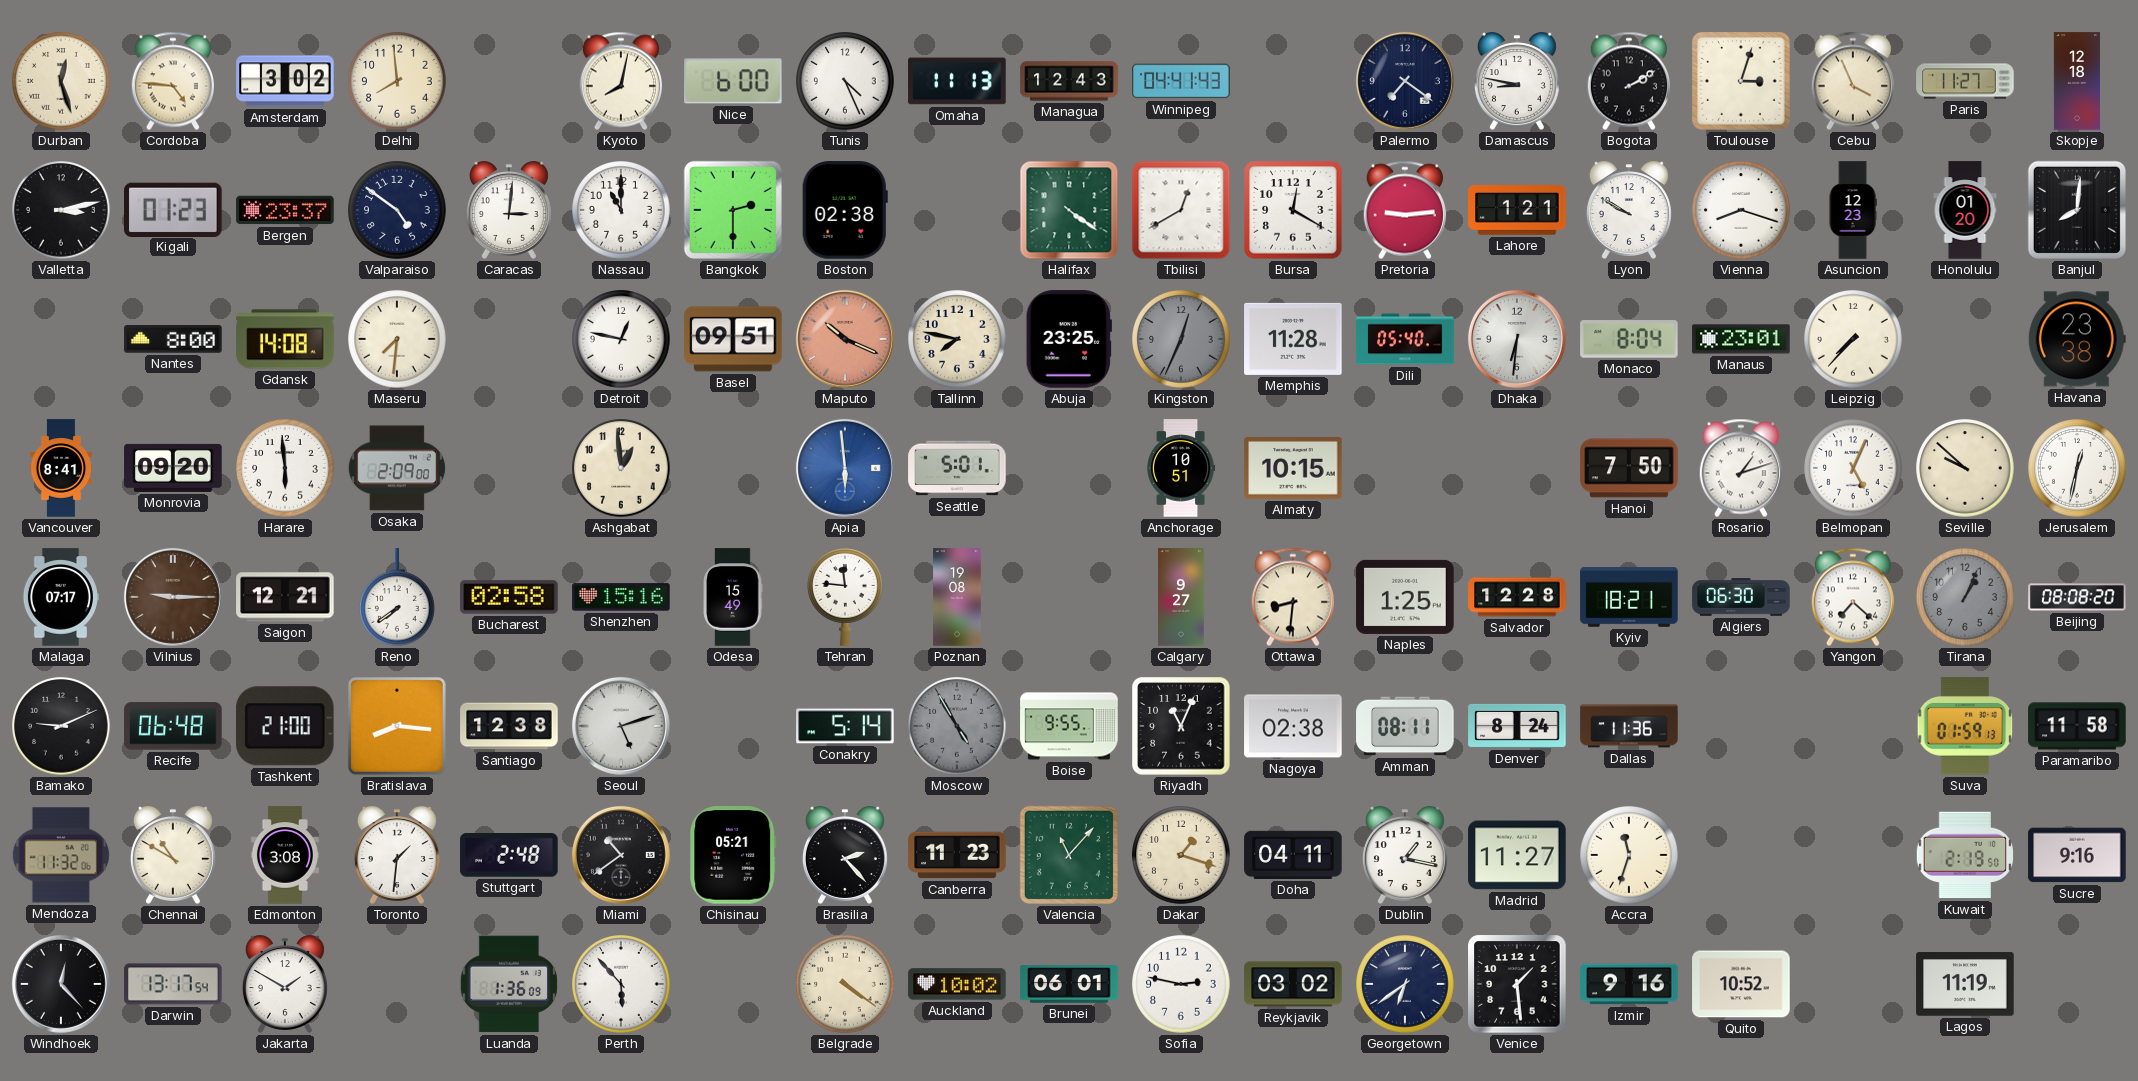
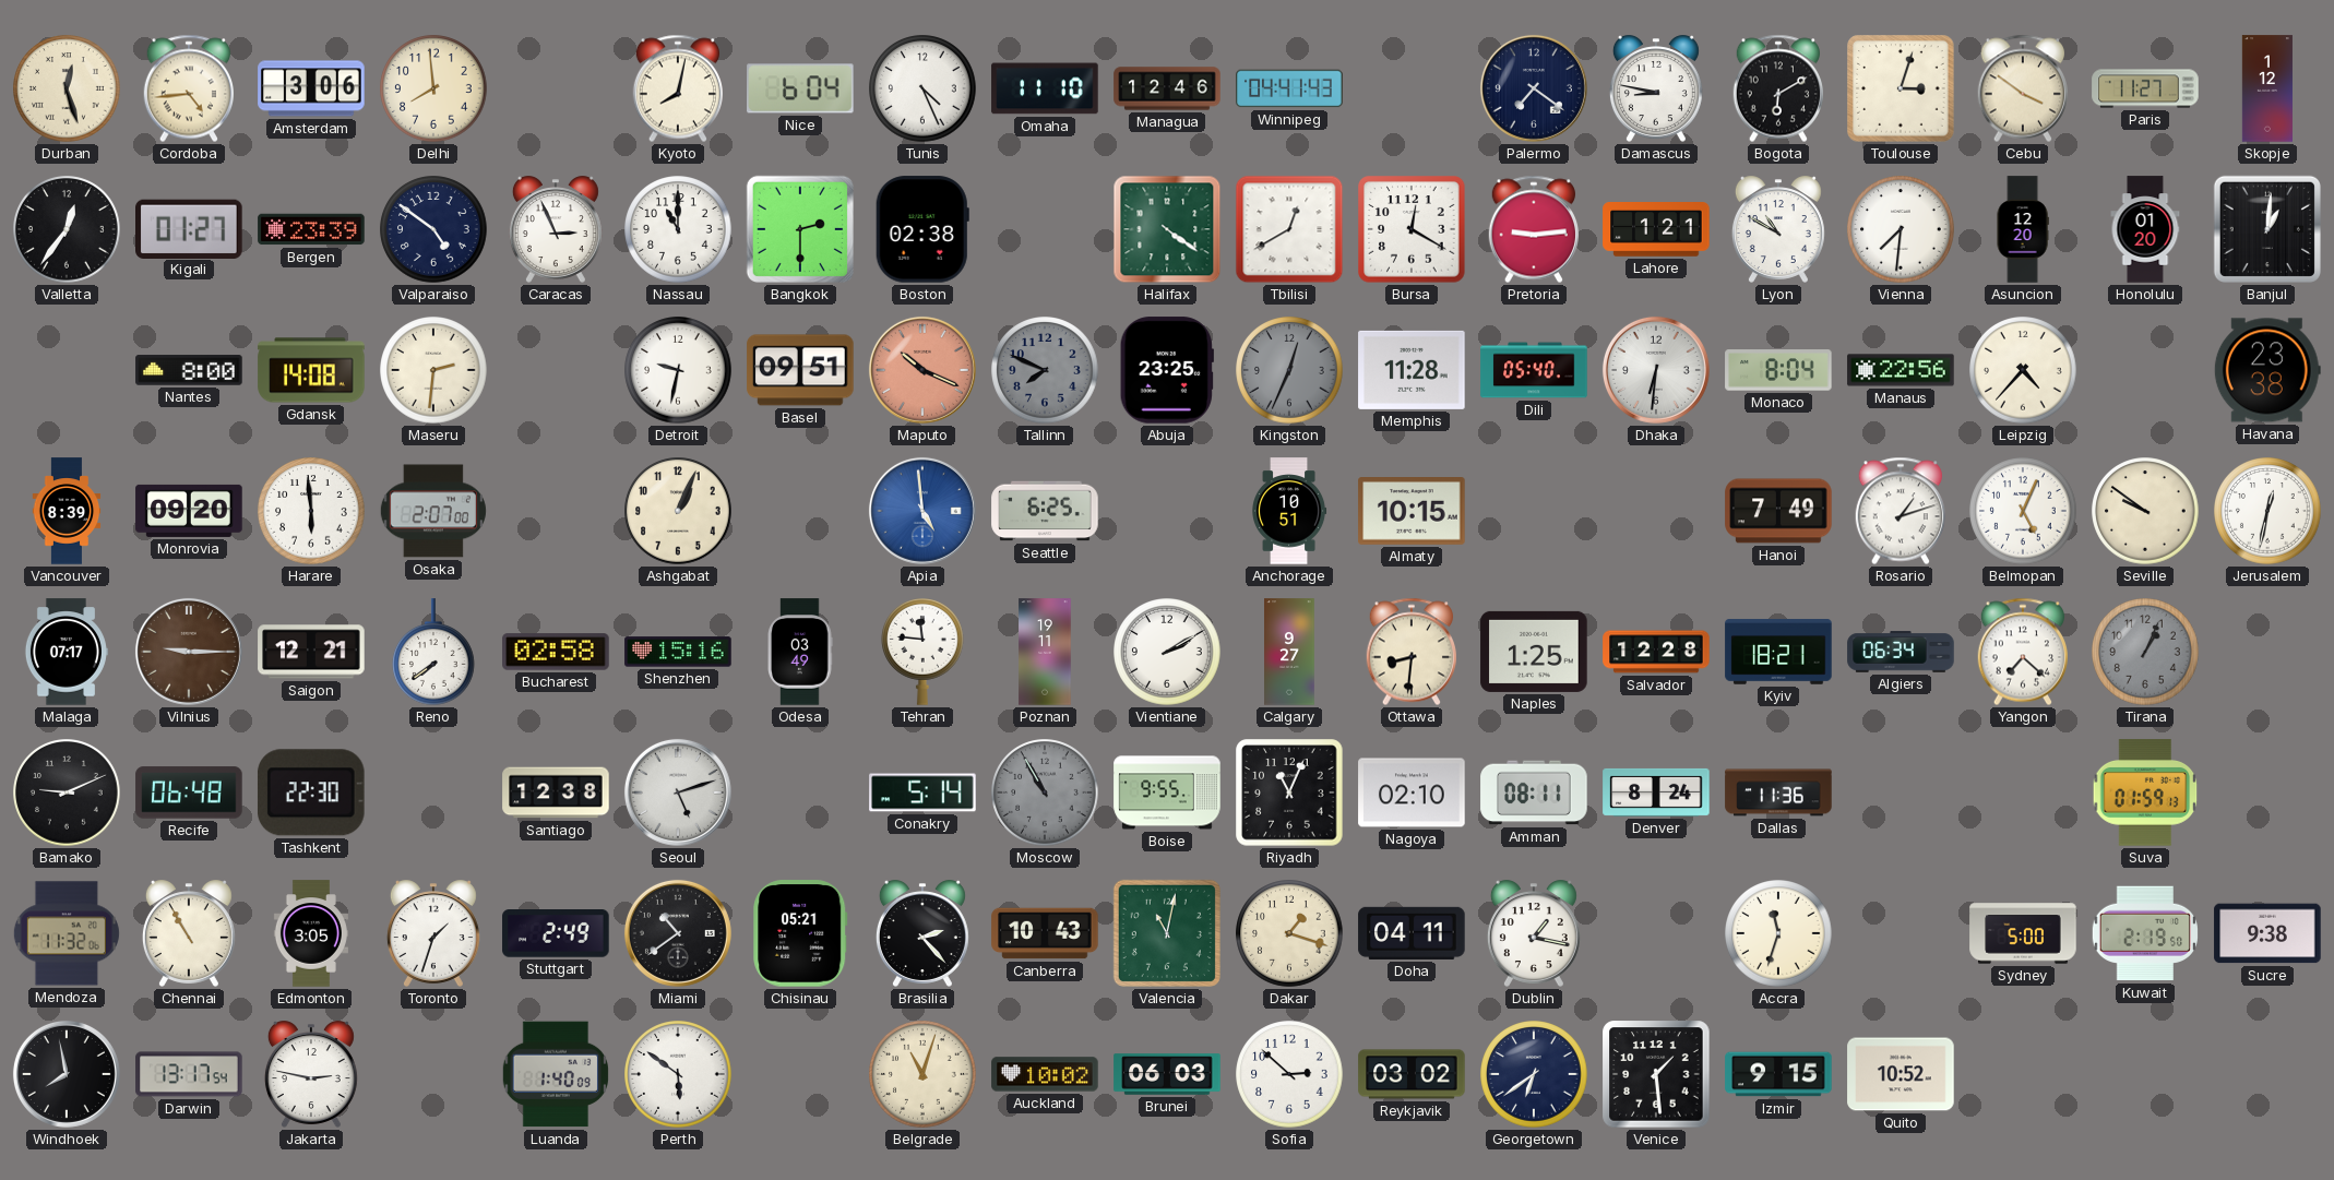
Cordoba: 4:46 -> 4:44
Amsterdam: 3:02 -> 3:06
Nice: 6:00 -> 6:04
Omaha: 11:13 -> 11:10
Managua: 12:43 -> 12:46
Bogota: 2:10 -> 6:10
Cebu: 3:56 -> 3:51
Skopje: 12:18 -> 1:12
Valletta: 3:13 -> 12:36
Kigali: 01:23 -> 01:27
Bergen: 23:37 -> 23:39
Caracas: 3:01 -> 2:56
Lyon: 9:50 -> 10:50
Vienna: 8:18 -> 7:31
Asuncion: 12:23 -> 12:20
Banjul: 8:01 -> 1:01
Maseru: 7:31 -> 2:31
Detroit: 12:47 -> 9:32
Tallinn: 7:47 -> 7:49
Tallinn dial: cream -> grey
Manaus: 23:01 -> 22:56
Leipzig: 7:37 -> 4:37
Vancouver: 8:41 -> 8:39
Osaka: 2:09 -> 2:07
Ashgabat: 12:59 -> 1:04
Apia: 5:59 -> 4:59
Seattle: 5:01 -> 6:25
Hanoi: 7:50 -> 7:49
Seville: 9:52 -> 9:51
Odesa: 15:49 -> 03:49
Poznan: 19:08 -> 19:11
Vientiane: none -> 2:10
Algiers: 06:30 -> 06:34
Beijing: 08:08 -> none
Tashkent: 21:00 -> 22:30
Bratislava: 8:16 -> none
Moscow: 4:55 -> 10:55
Nagoya: 02:38 -> 02:10
Paramaribo: 11:58 -> none
Chennai: 10:50 -> 10:55
Edmonton: 3:08 -> 3:05
Toronto: 1:31 -> 1:33
Stuttgart: 2:48 -> 2:49
Canberra: 11:23 -> 10:43
Valencia: 11:07 -> 11:02
Madrid: 11:27 -> none
Sydney: none -> 5:00
Sucre: 9:16 -> 9:38
Windhoek: 12:23 -> 7:58
Jakarta: 1:50 -> 2:47
Luanda: 1:36 -> 1:40
Perth: 5:53 -> 5:51
Belgrade: 4:21 -> 11:03
Brunei: 06:01 -> 06:03
Sofia: 2:47 -> 2:52
Izmir: 9:16 -> 9:15
Lagos: 11:19 -> none
